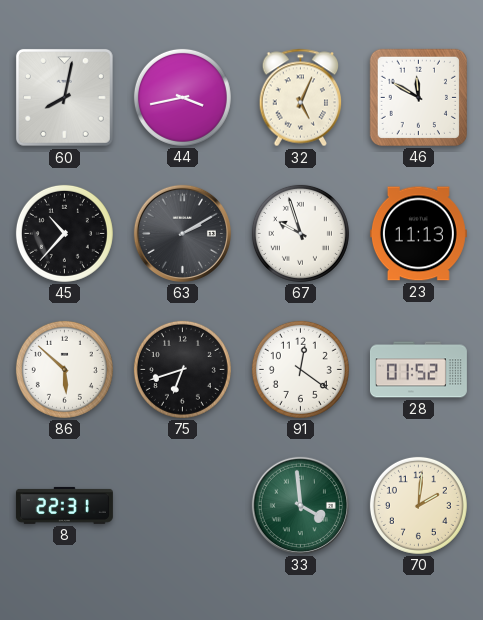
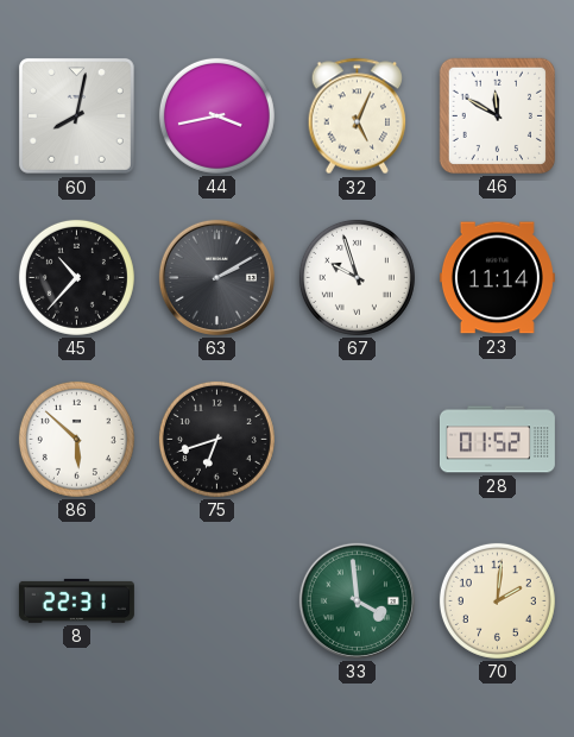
23: 11:13 -> 11:14
91: 12:21 -> none
